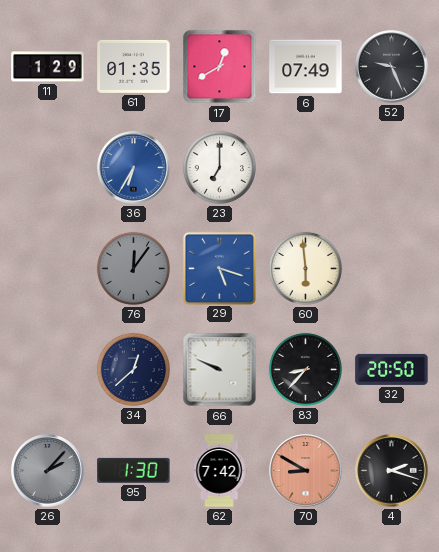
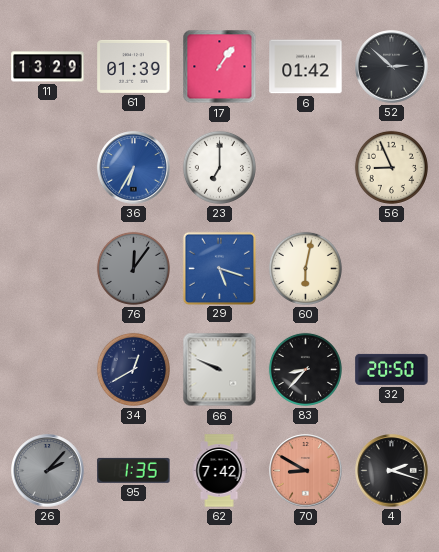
11: 1:29 -> 13:29
61: 01:35 -> 01:39
17: 12:40 -> 1:06
6: 07:49 -> 01:42
52: 9:26 -> 2:52
56: none -> 8:56
60: 5:59 -> 6:02
34: 12:38 -> 12:40
95: 1:30 -> 1:35
